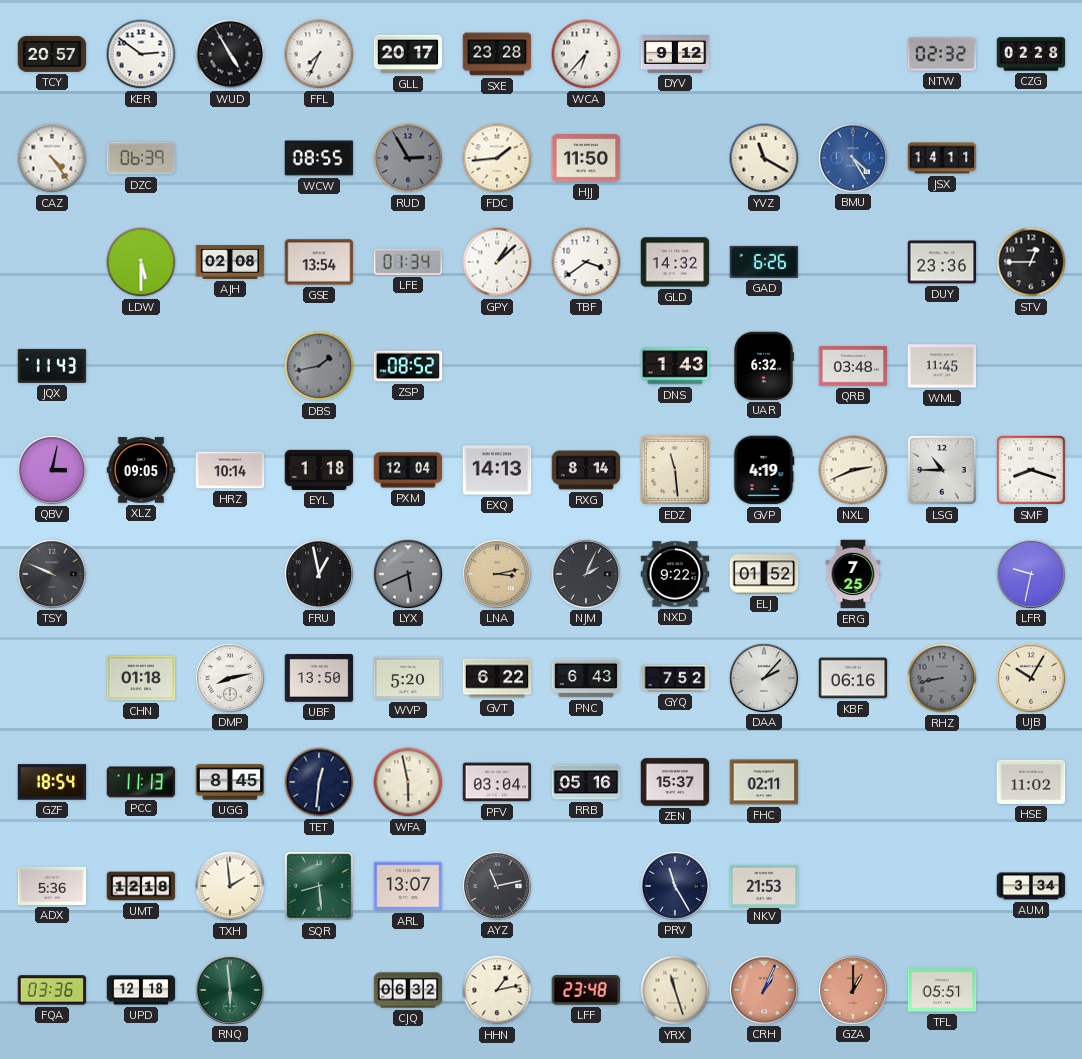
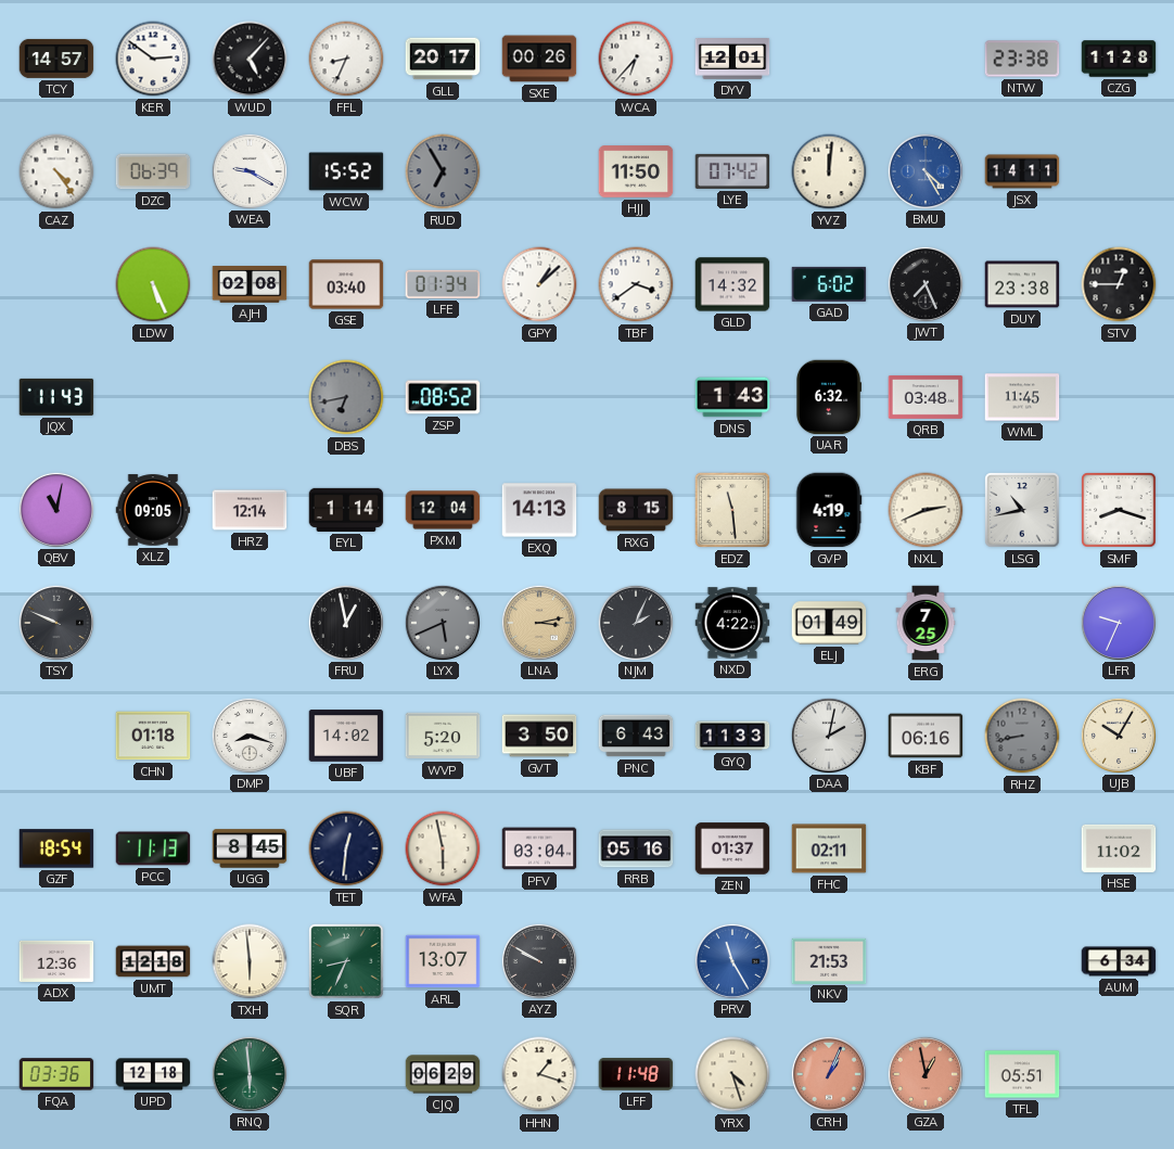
TCY: 20:57 -> 14:57
WUD: 4:55 -> 5:07
FFL: 7:34 -> 8:34
SXE: 23:28 -> 00:26
DYV: 9:12 -> 12:01
NTW: 02:32 -> 23:38
CZG: 02:28 -> 11:28
WEA: none -> 9:20
WCW: 08:55 -> 15:52
RUD: 2:55 -> 6:55
FDC: 1:44 -> none
LYE: none -> 07:42
YVZ: 11:20 -> 12:01
LDW: 5:30 -> 5:26
GSE: 13:54 -> 03:40
GAD: 6:26 -> 6:02
JWT: none -> 7:26
DUY: 23:36 -> 23:38
DBS: 1:43 -> 6:43
QBV: 3:02 -> 11:02
HRZ: 10:14 -> 12:14
EYL: 1:18 -> 1:14
RXG: 8:14 -> 8:15
LSG: 10:45 -> 10:43
NXD: 9:22 -> 4:22
ELJ: 01:52 -> 01:49
LFR: 9:32 -> 9:34
DMP: 8:13 -> 8:18
UBF: 13:50 -> 14:02
GVT: 6:22 -> 3:50
GYQ: 7:52 -> 11:33
DAA: 2:07 -> 2:02
ZEN: 15:37 -> 01:37
ADX: 5:36 -> 12:36
TXH: 1:59 -> 5:59
SQR: 8:29 -> 8:34
AYZ: 11:13 -> 9:50
PRV dial: navy -> blue
AUM: 3:34 -> 6:34
CJQ: 06:32 -> 06:29
HHN: 1:13 -> 1:18
LFF: 23:48 -> 11:48
YRX: 11:27 -> 4:27
GZA: 1:00 -> 12:58
